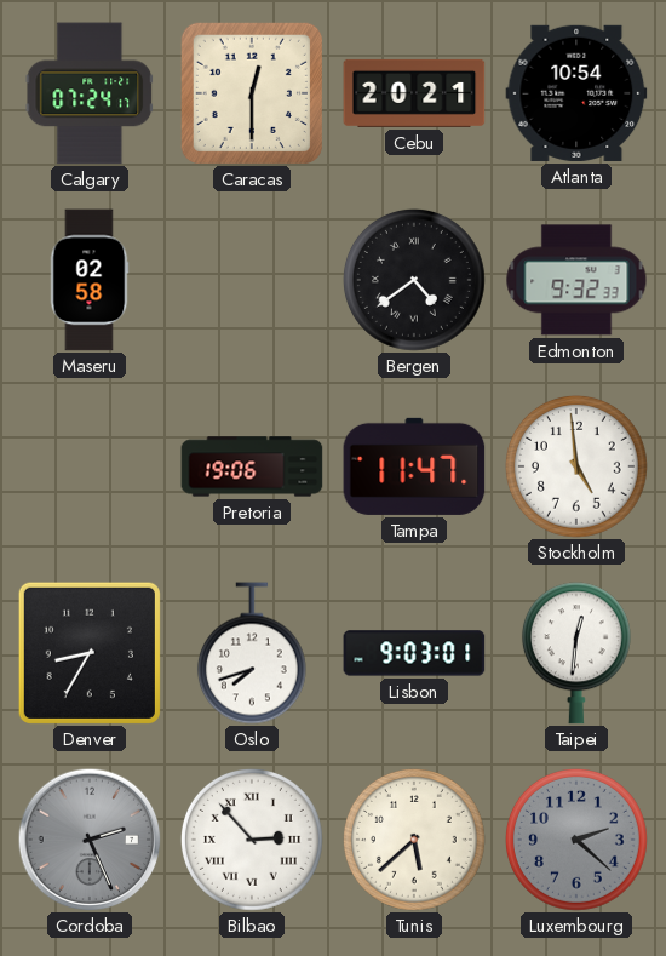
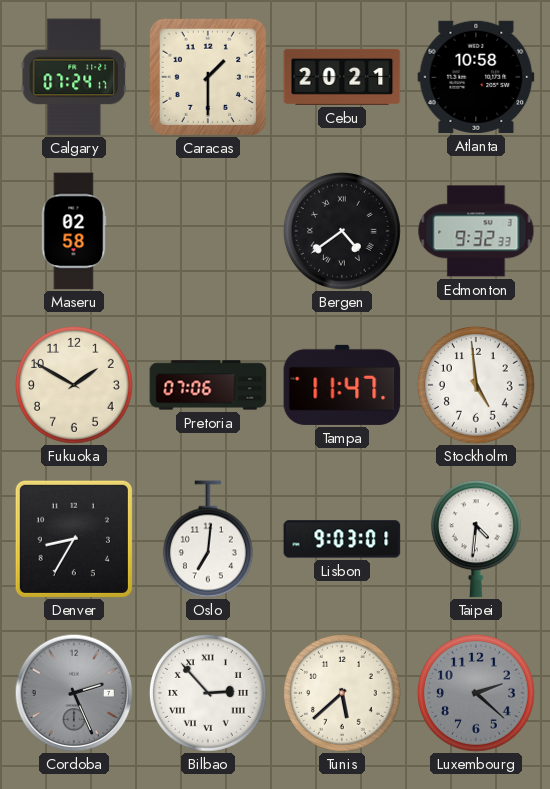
Caracas: 12:30 -> 1:30
Atlanta: 10:54 -> 10:58
Fukuoka: none -> 1:50
Pretoria: 19:06 -> 07:06
Oslo: 7:42 -> 7:01
Taipei: 12:31 -> 4:31
